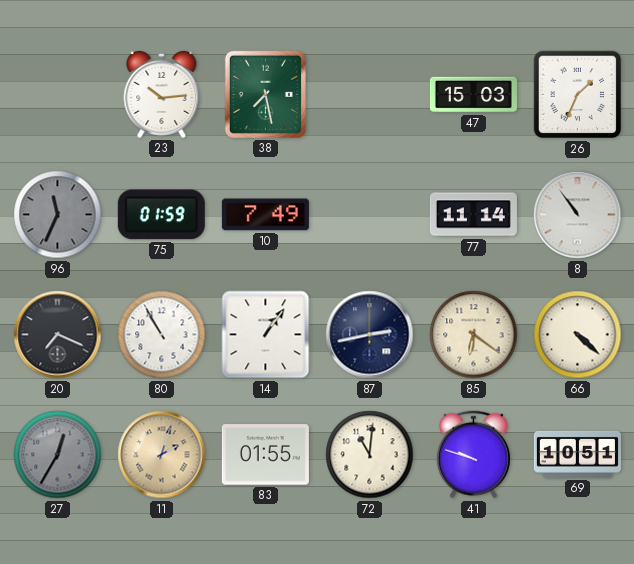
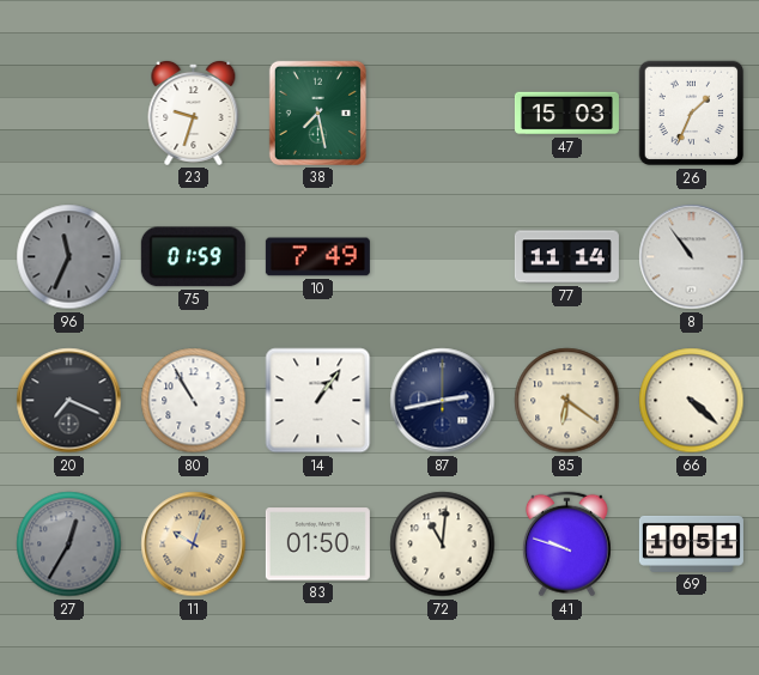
23: 10:14 -> 9:33
11: 2:03 -> 10:03
83: 01:55 -> 01:50
